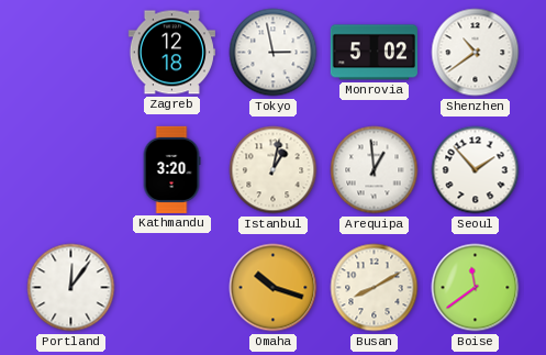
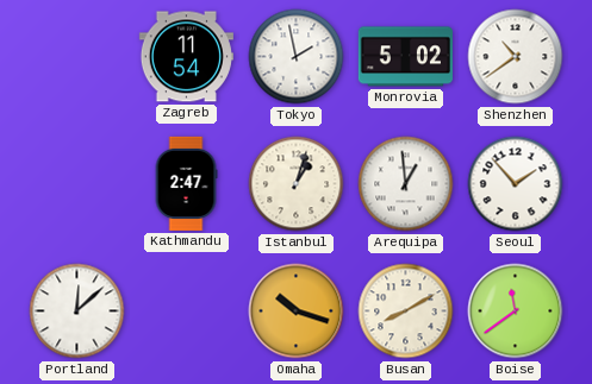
Zagreb: 12:18 -> 11:54
Tokyo: 2:58 -> 1:58
Kathmandu: 3:20 -> 2:47
Istanbul: 1:02 -> 1:03
Portland: 12:06 -> 12:08
